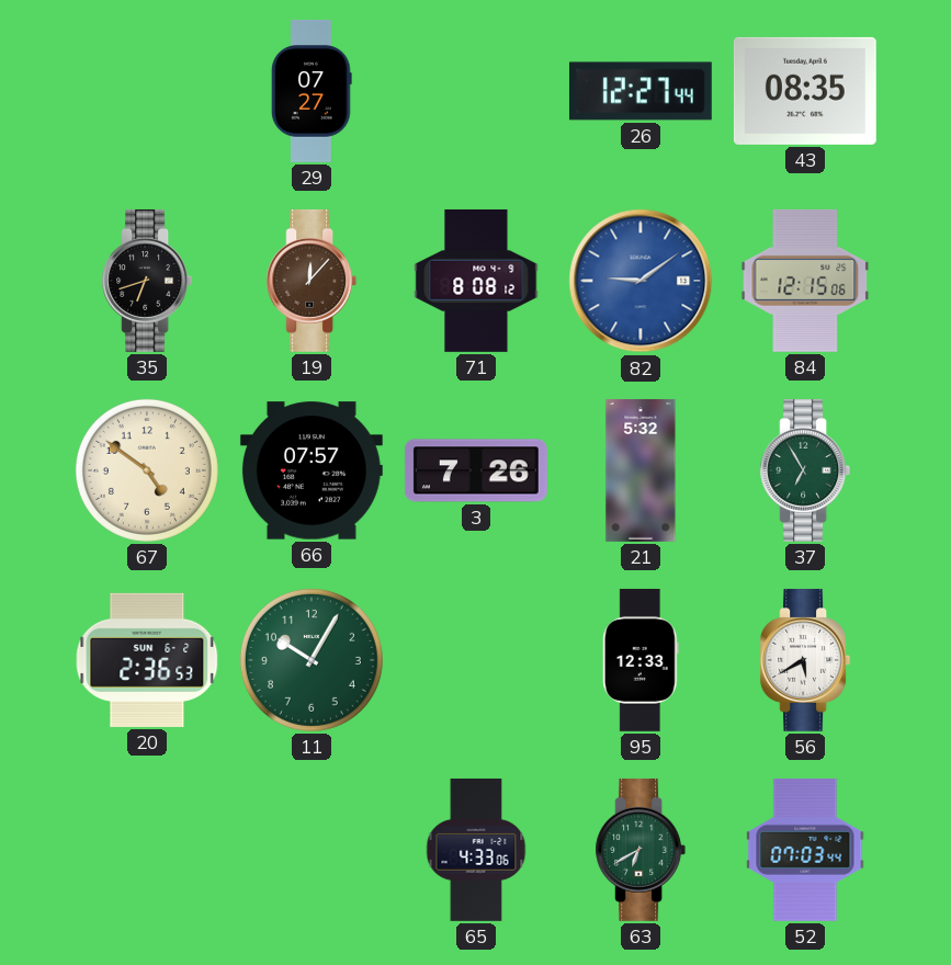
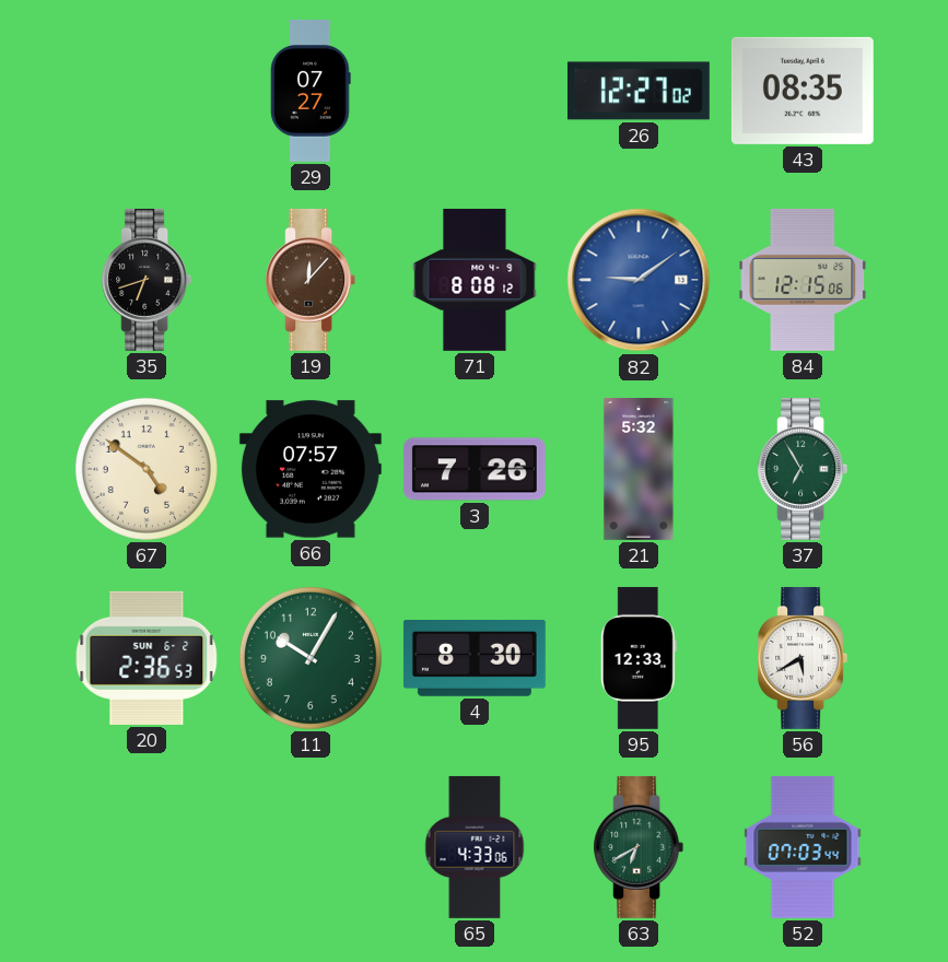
26: 12:27:44 -> 12:27:02
4: none -> 8:30
